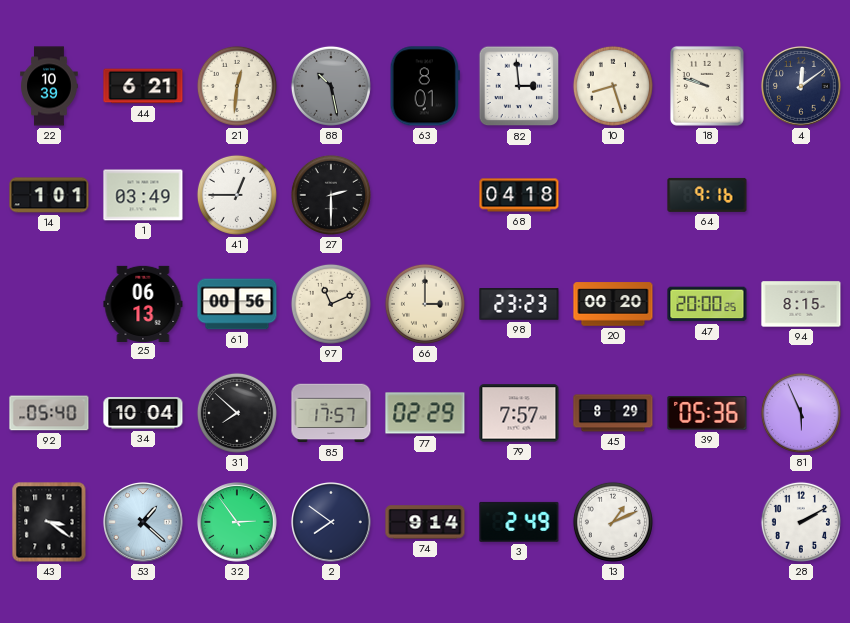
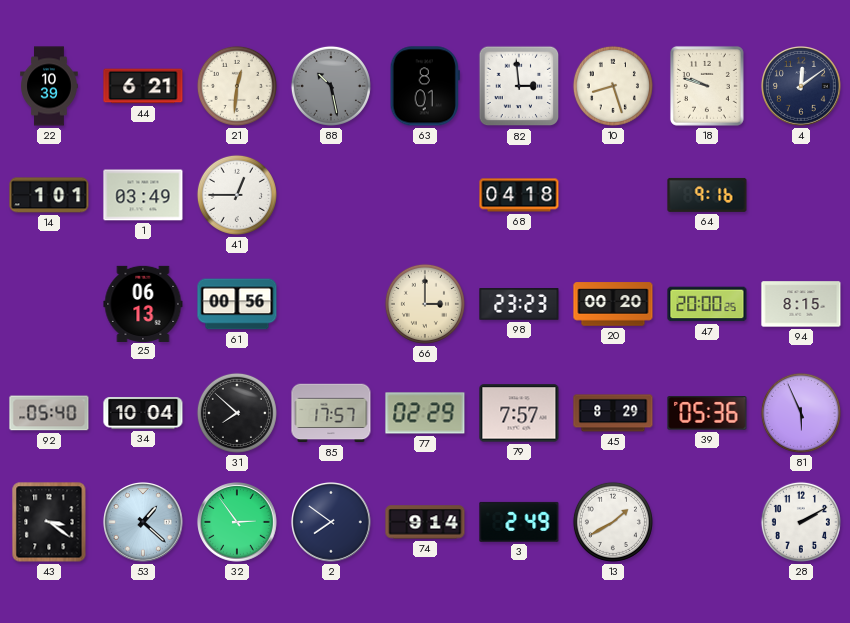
27: 2:30 -> none
97: 11:11 -> none
13: 1:11 -> 1:40
